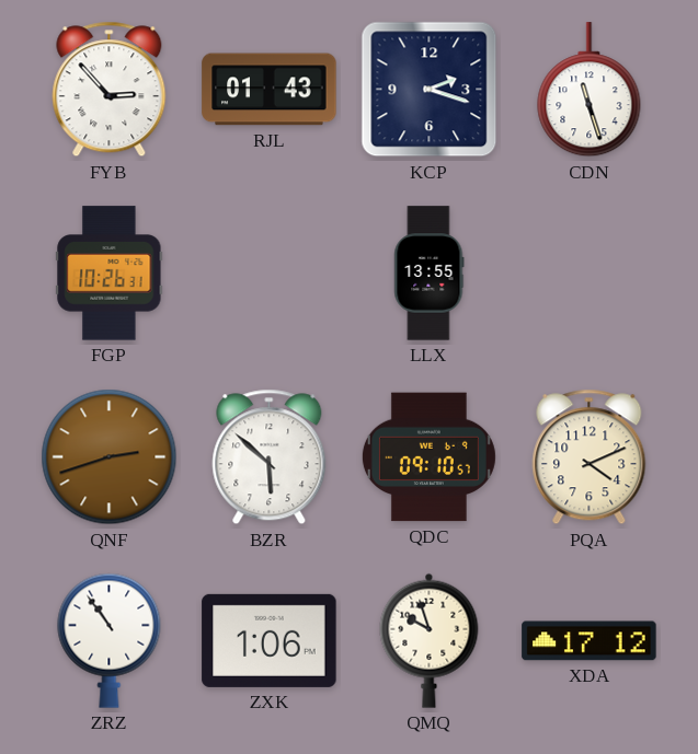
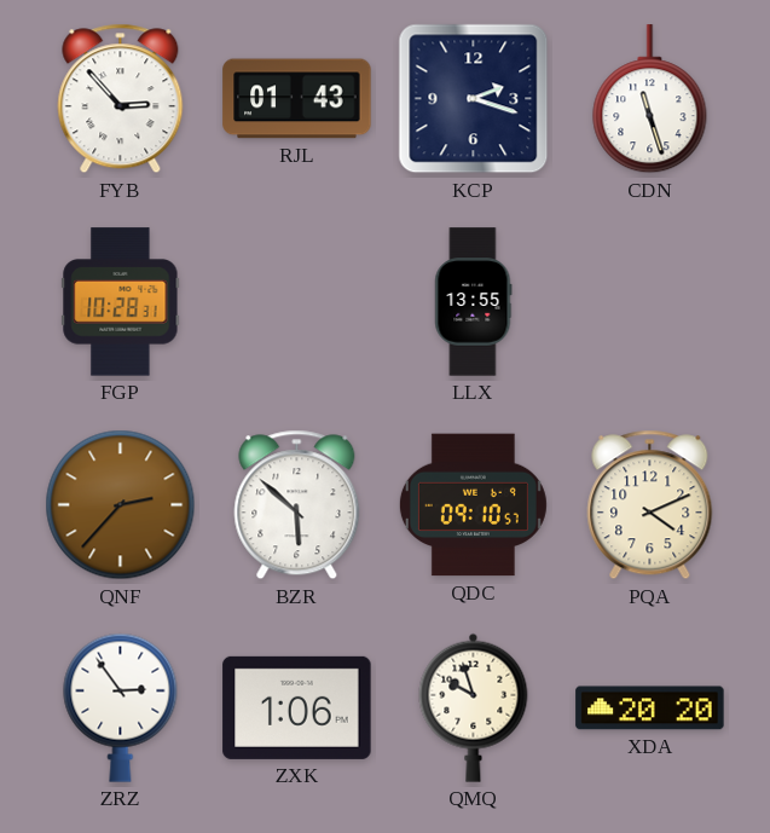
FGP: 10:26 -> 10:28
QNF: 2:42 -> 2:37
ZRZ: 10:54 -> 2:54
XDA: 17:12 -> 20:20
